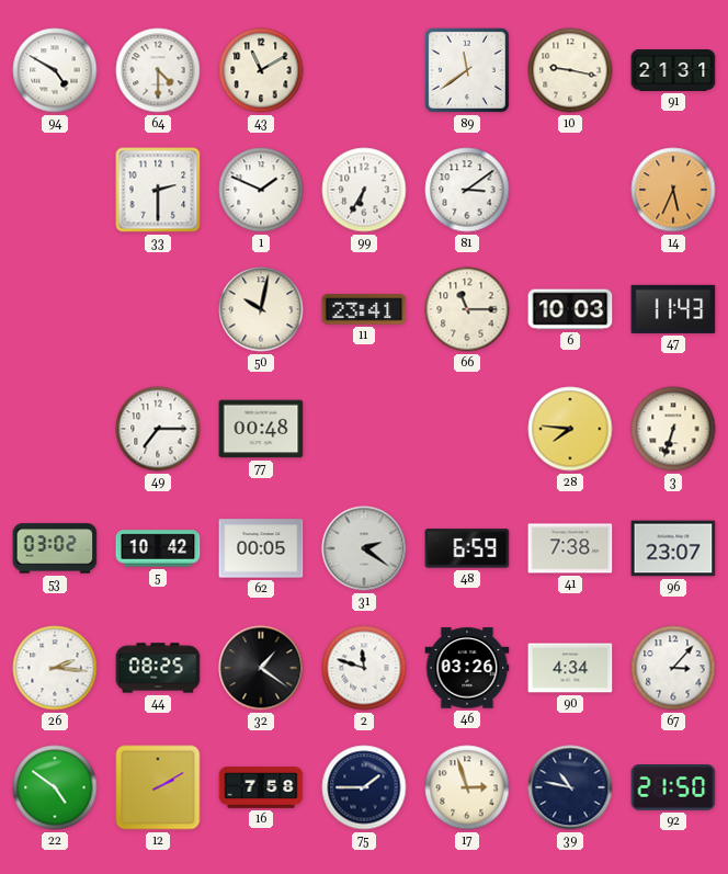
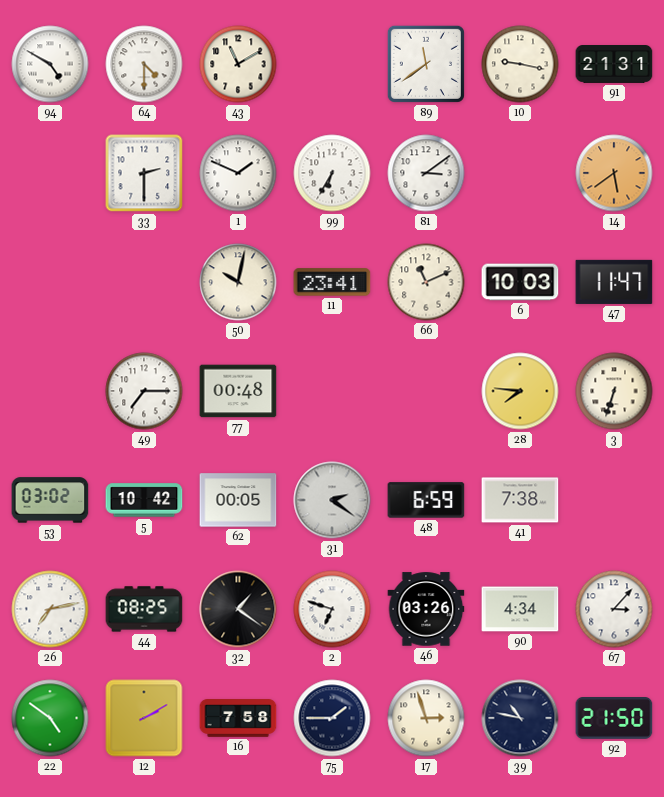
14: 5:34 -> 5:39
66: 11:15 -> 11:11
47: 11:43 -> 11:47
96: 23:07 -> none
26: 2:16 -> 7:13
2: 11:48 -> 6:48
